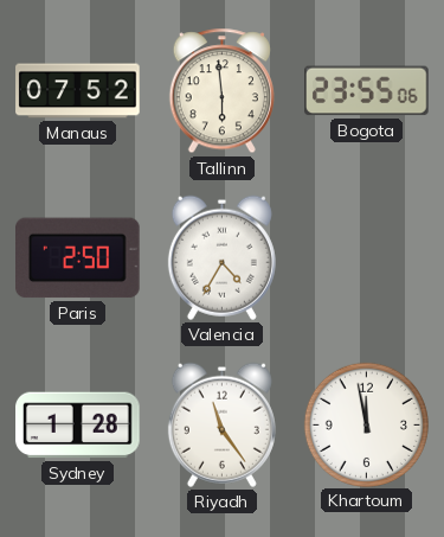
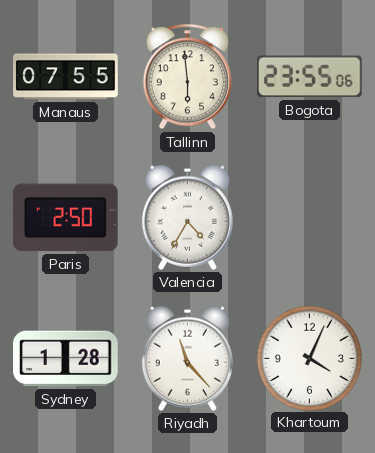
Manaus: 07:52 -> 07:55
Riyadh: 11:24 -> 11:23
Khartoum: 11:58 -> 4:04
